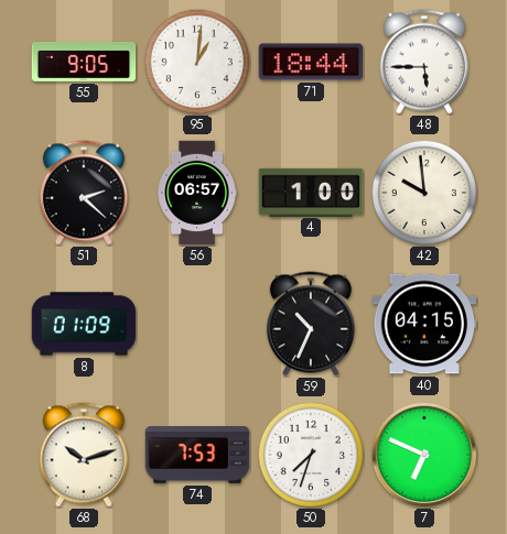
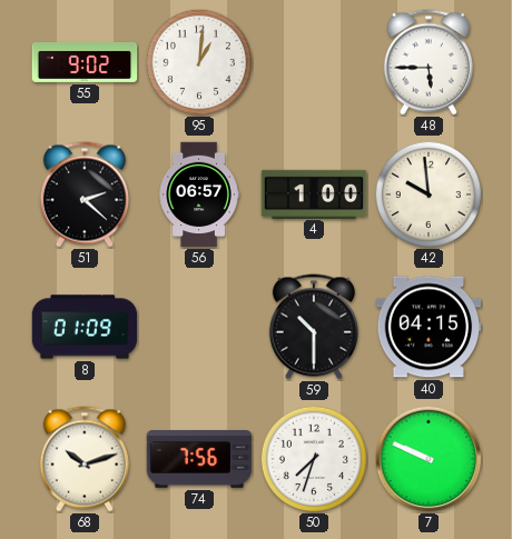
55: 9:05 -> 9:02
71: 18:44 -> none
59: 10:34 -> 10:30
74: 7:53 -> 7:56
7: 6:49 -> 9:49
